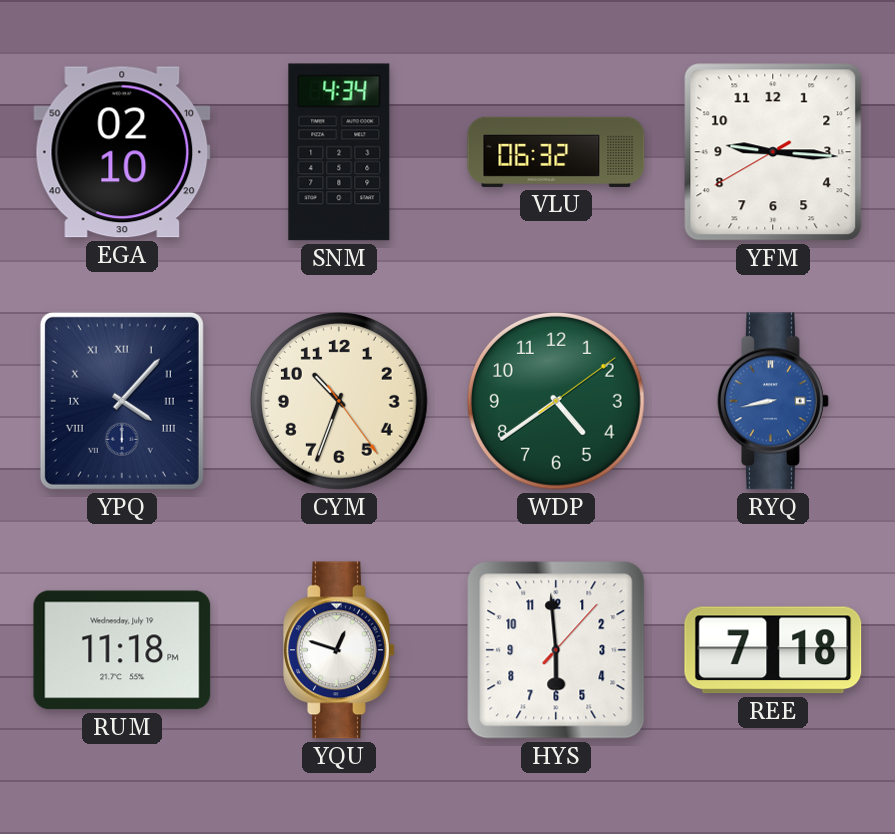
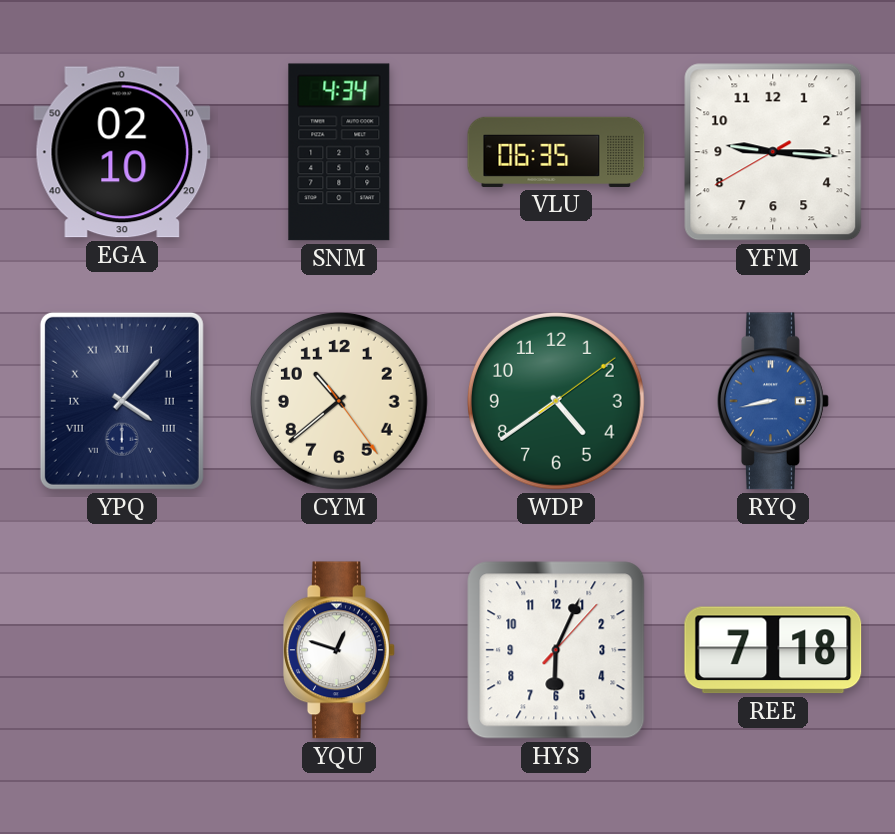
VLU: 06:32 -> 06:35
CYM: 10:33 -> 10:38
RUM: 11:18 -> none
HYS: 5:59 -> 6:04
